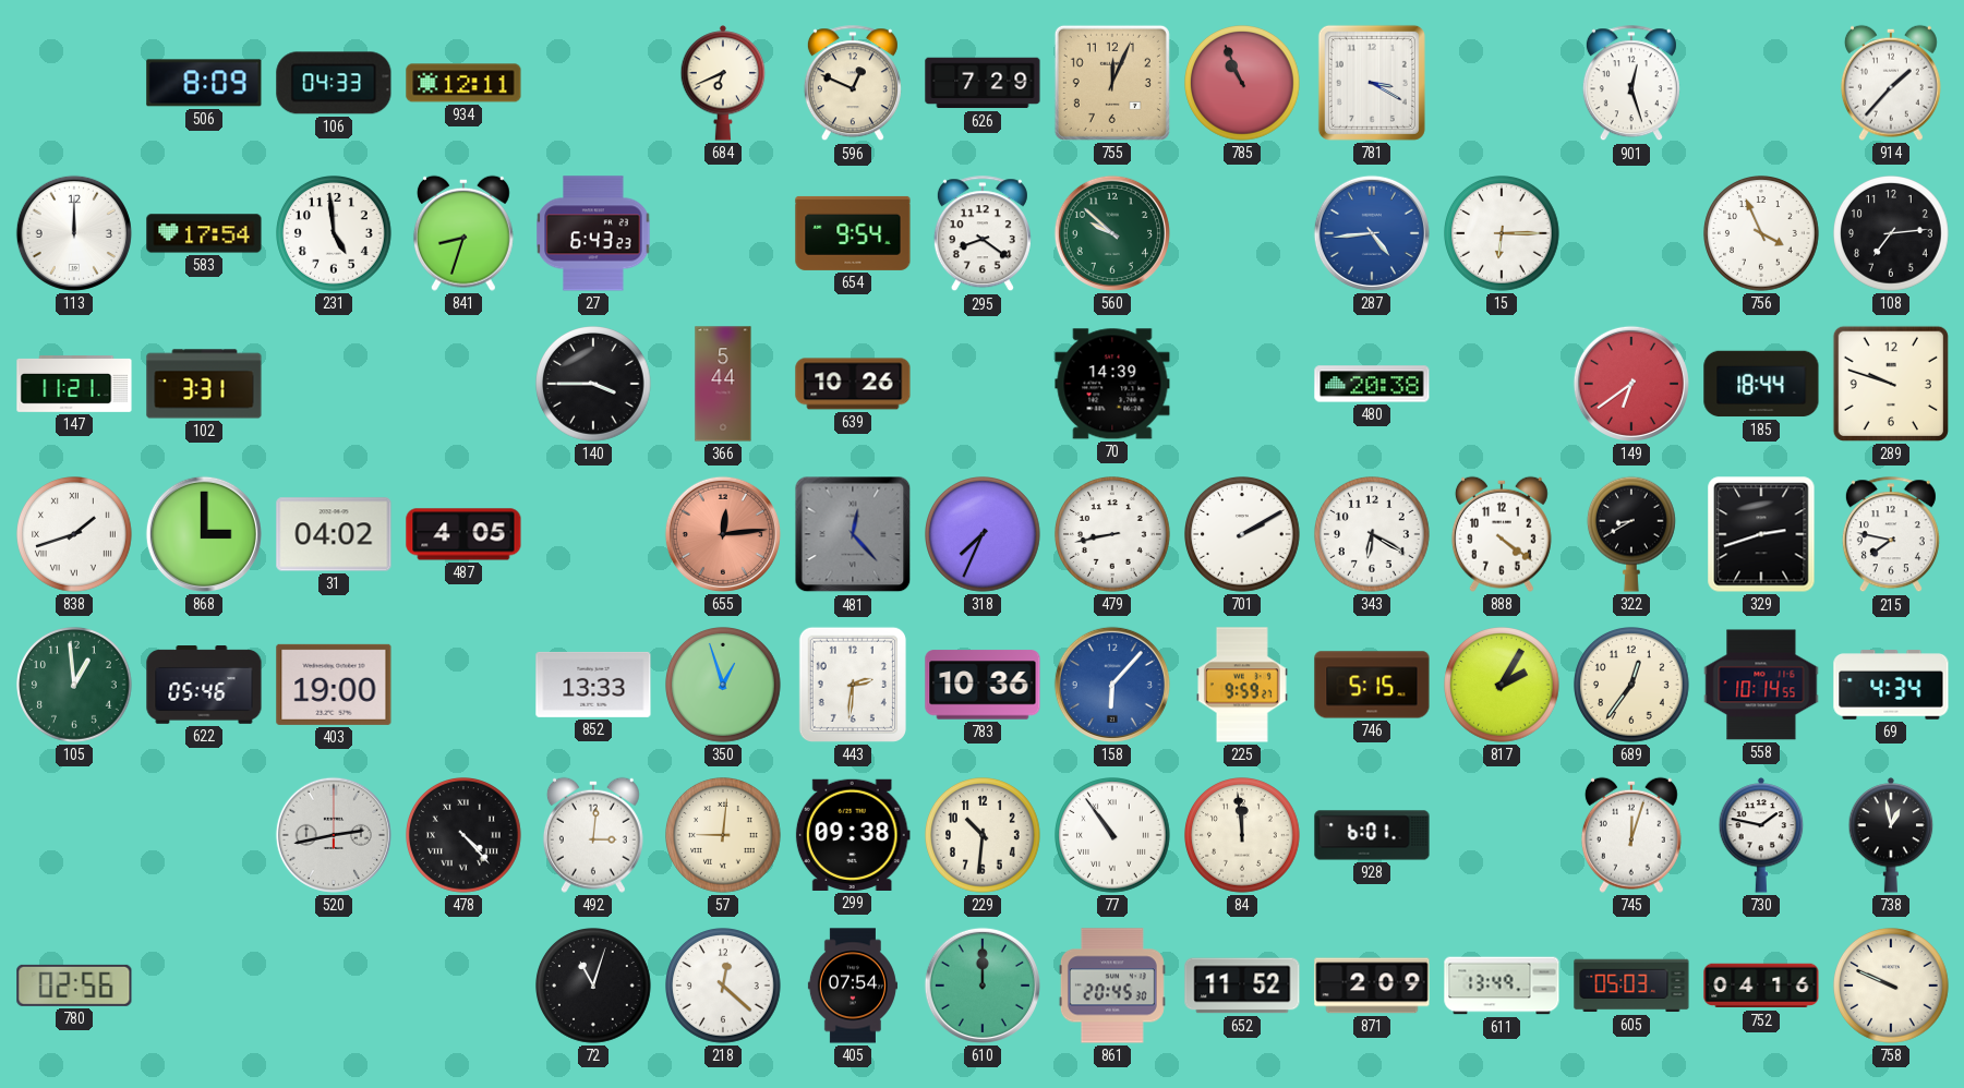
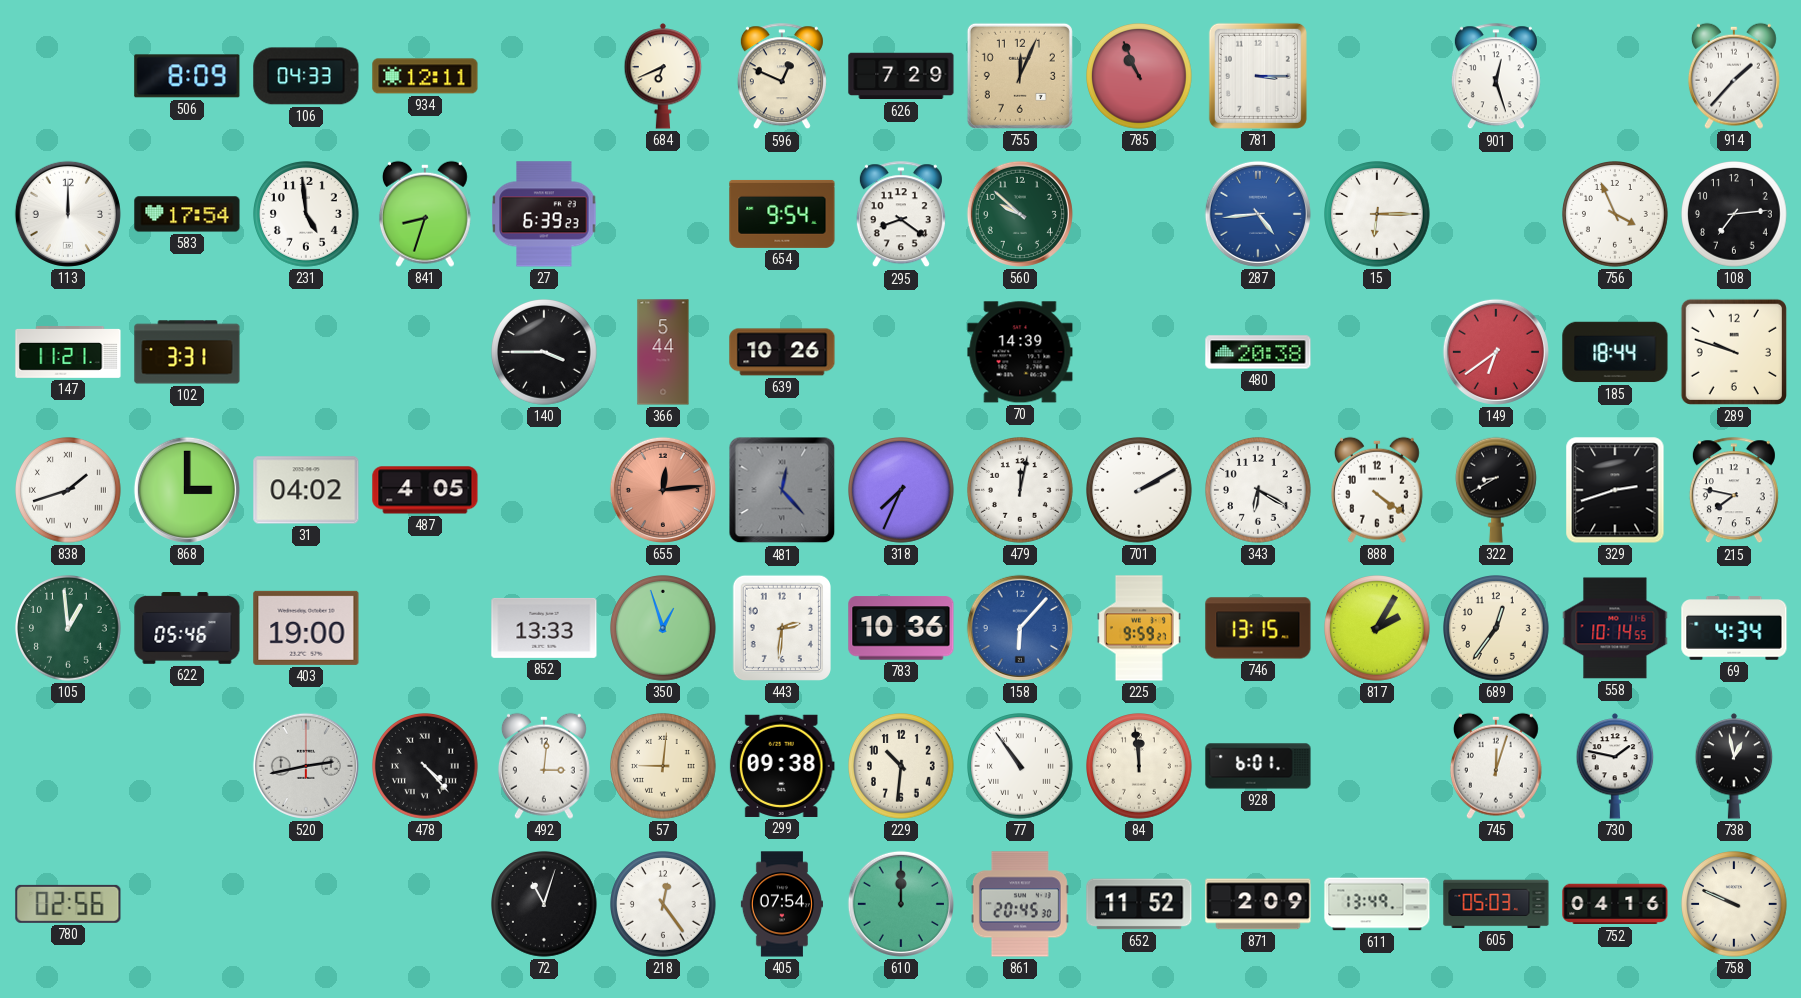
781: 3:20 -> 3:15
27: 6:43 -> 6:39
479: 8:43 -> 12:02
746: 5:15 -> 13:15
218: 12:22 -> 12:24
